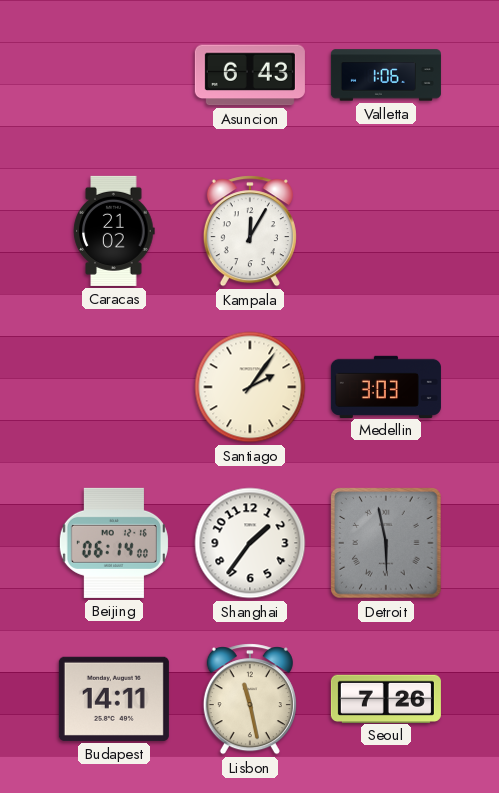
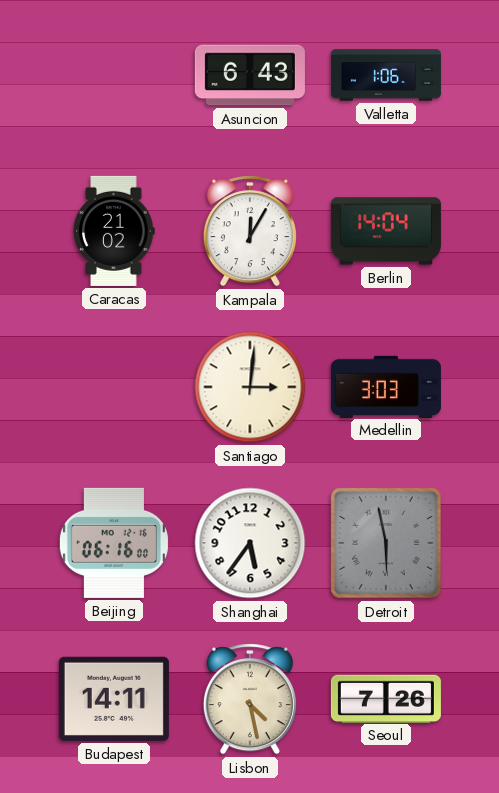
Berlin: none -> 14:04
Santiago: 2:06 -> 3:01
Beijing: 06:14 -> 06:16
Shanghai: 1:36 -> 5:36
Lisbon: 11:28 -> 4:28
